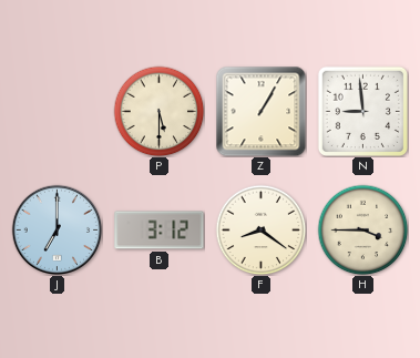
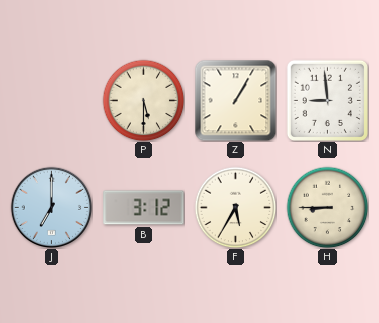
F: 8:21 -> 5:35
H: 3:45 -> 8:45
